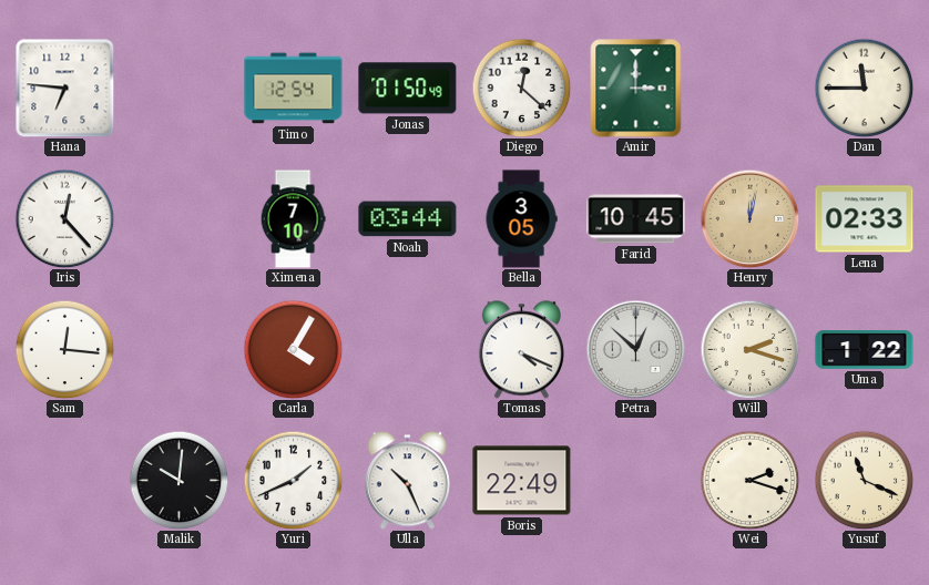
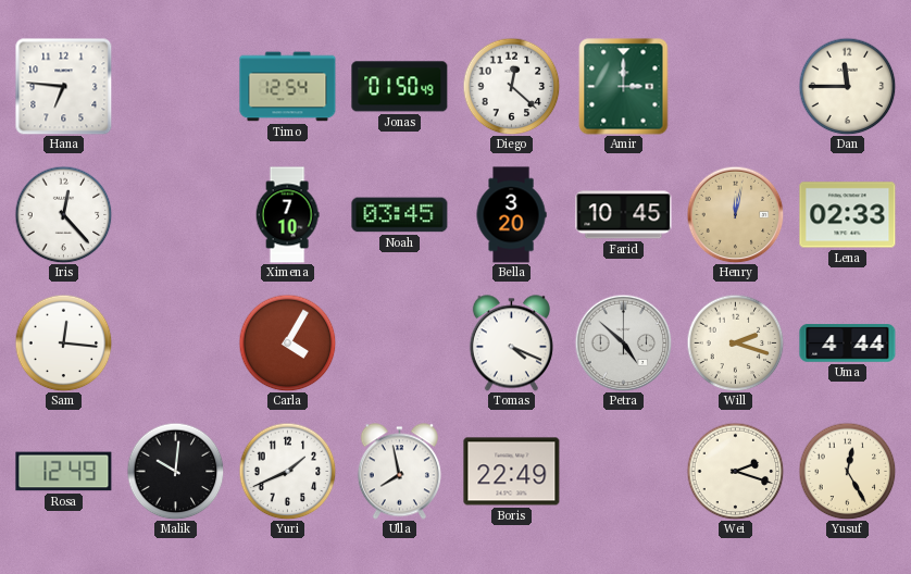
Noah: 03:44 -> 03:45
Bella: 3:05 -> 3:20
Petra: 12:52 -> 4:52
Uma: 1:22 -> 4:44
Rosa: none -> 12:49
Ulla: 10:26 -> 7:58
Yusuf: 11:19 -> 12:25
